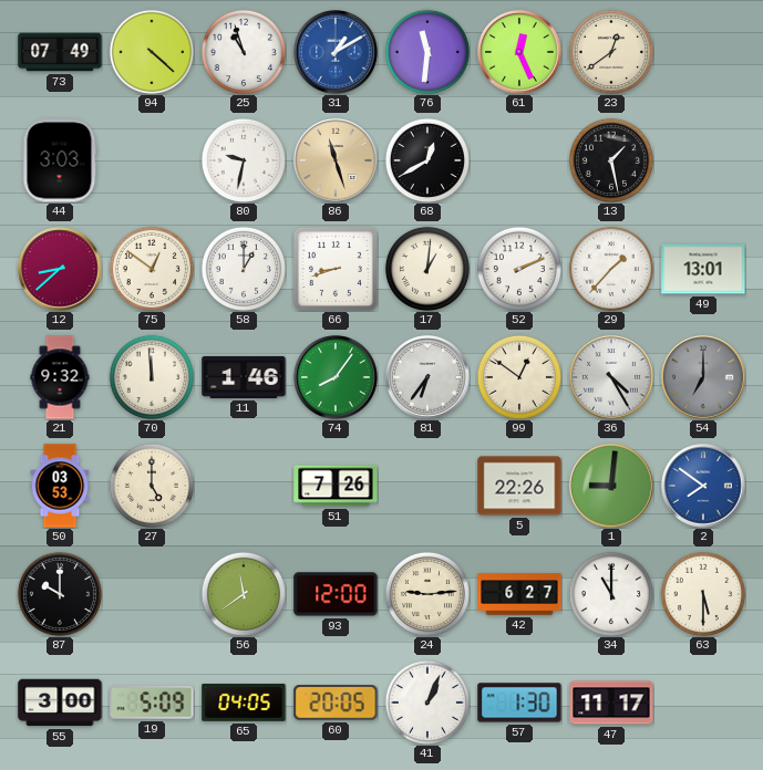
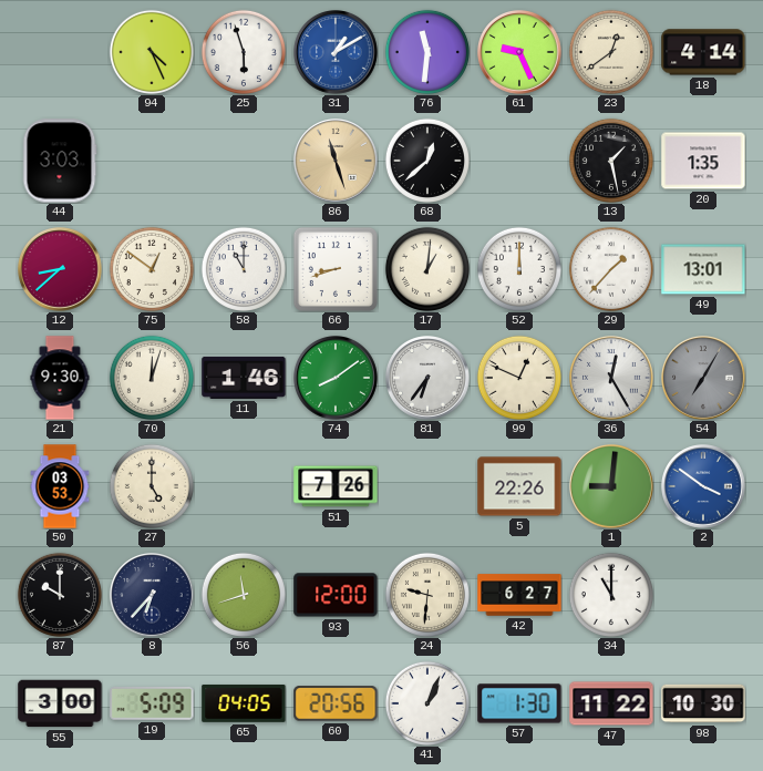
73: 07:49 -> none
94: 4:22 -> 4:26
25: 10:57 -> 5:57
61: 12:26 -> 9:26
18: none -> 4:14
80: 9:32 -> none
68: 12:40 -> 12:38
20: none -> 1:35
58: 1:00 -> 11:00
52: 2:11 -> 12:00
21: 9:32 -> 9:30
70: 11:59 -> 12:03
74: 8:06 -> 8:09
99: 12:51 -> 12:49
36: 4:25 -> 12:25
54: 7:00 -> 7:05
2: 7:51 -> 3:51
8: none -> 6:37
56: 11:39 -> 11:42
24: 9:14 -> 9:31
63: 5:30 -> none
60: 20:05 -> 20:56
47: 11:17 -> 11:22
98: none -> 10:30
